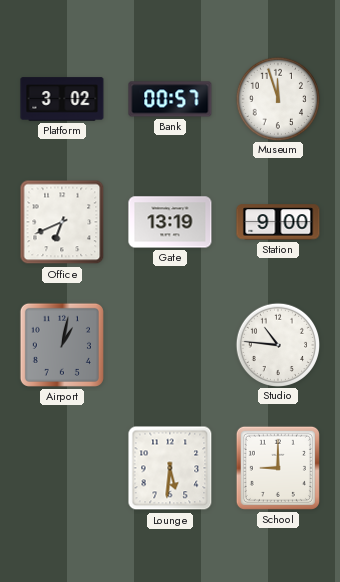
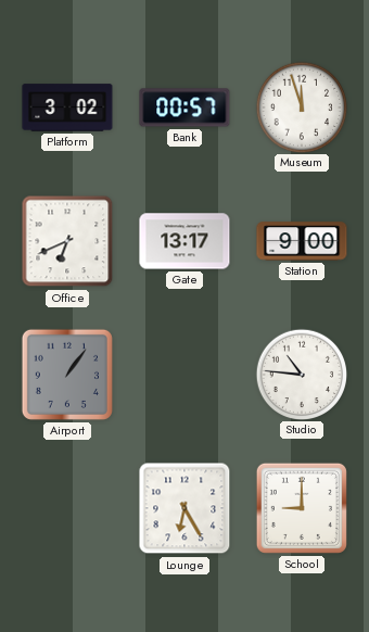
Gate: 13:19 -> 13:17
Airport: 1:02 -> 1:06
Lounge: 5:31 -> 6:25
